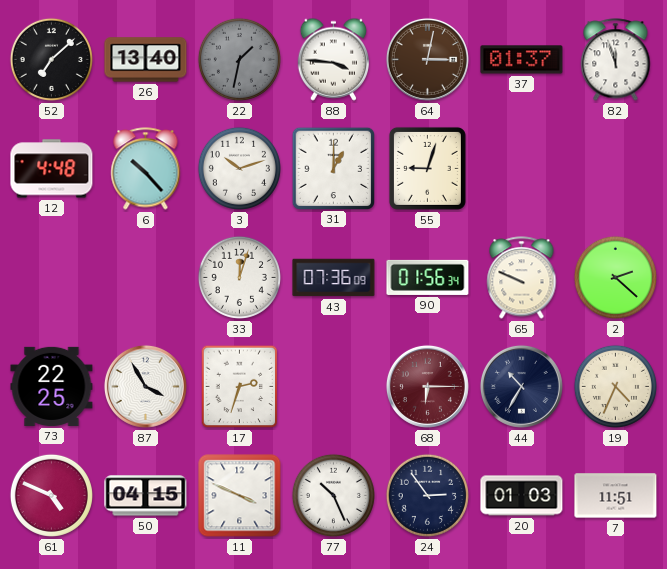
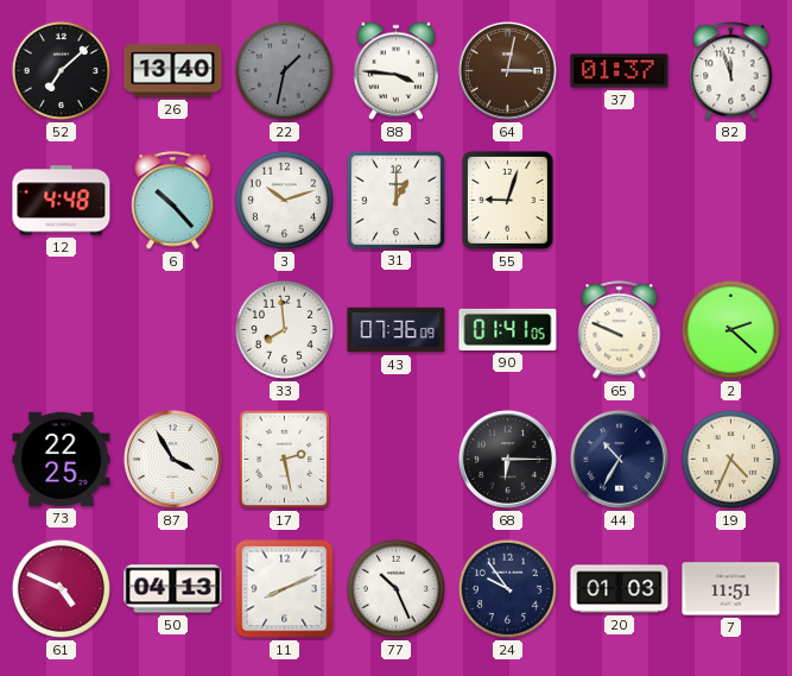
33: 12:03 -> 7:59
90: 01:56 -> 01:41
17: 2:33 -> 2:28
68 dial: burgundy -> black
50: 04:15 -> 04:13
11: 3:49 -> 8:11
24: 2:54 -> 9:54
